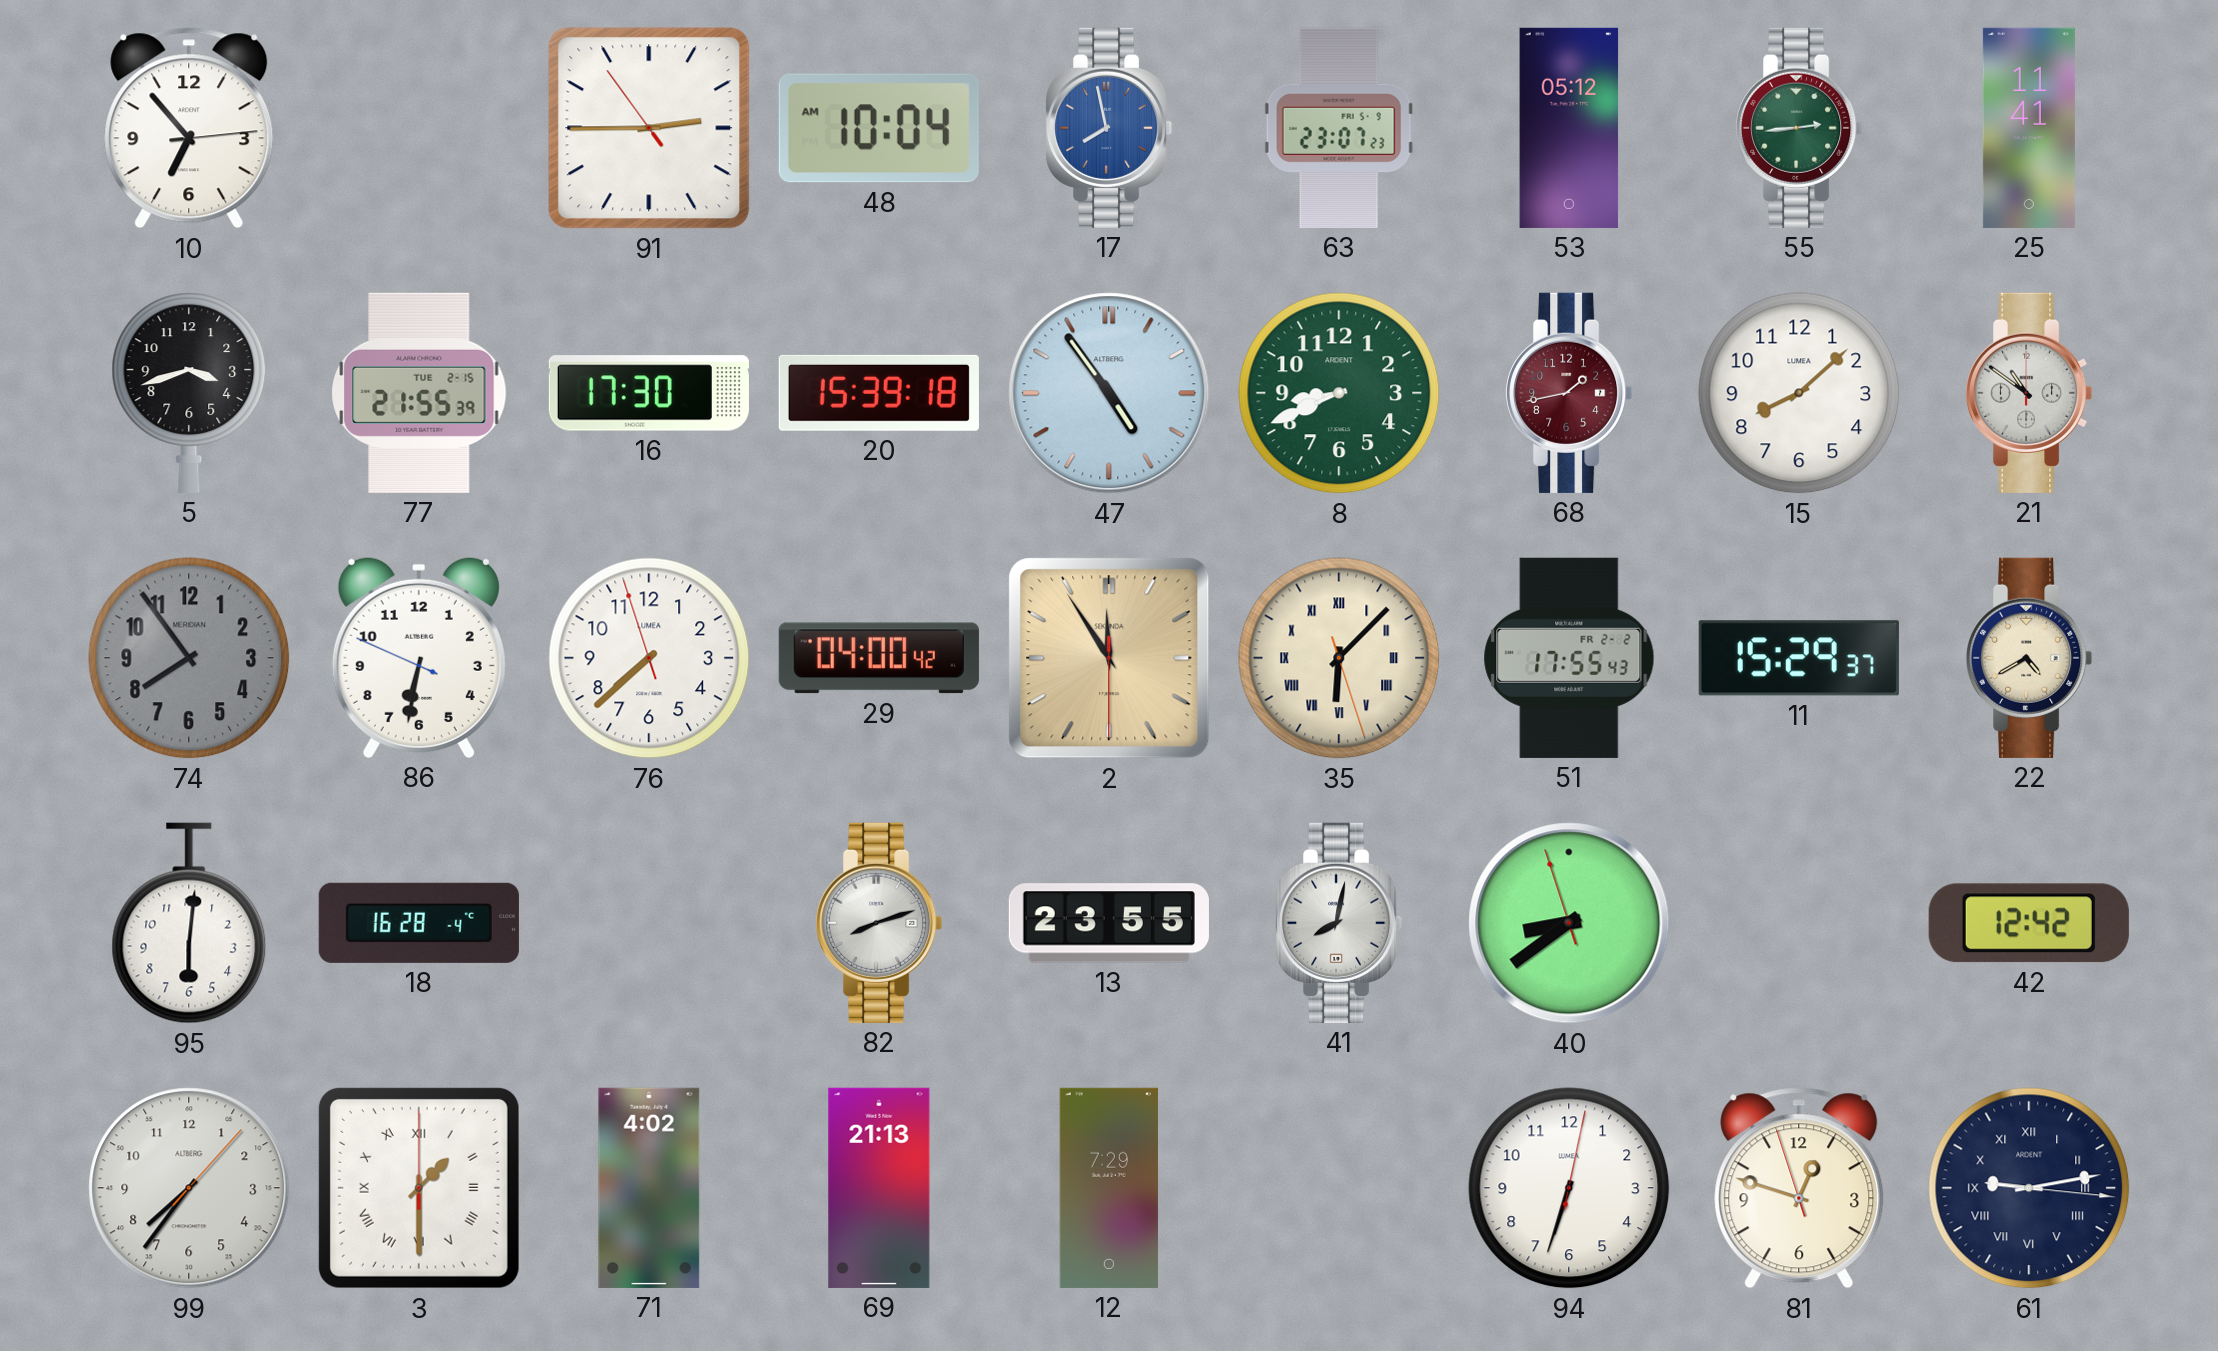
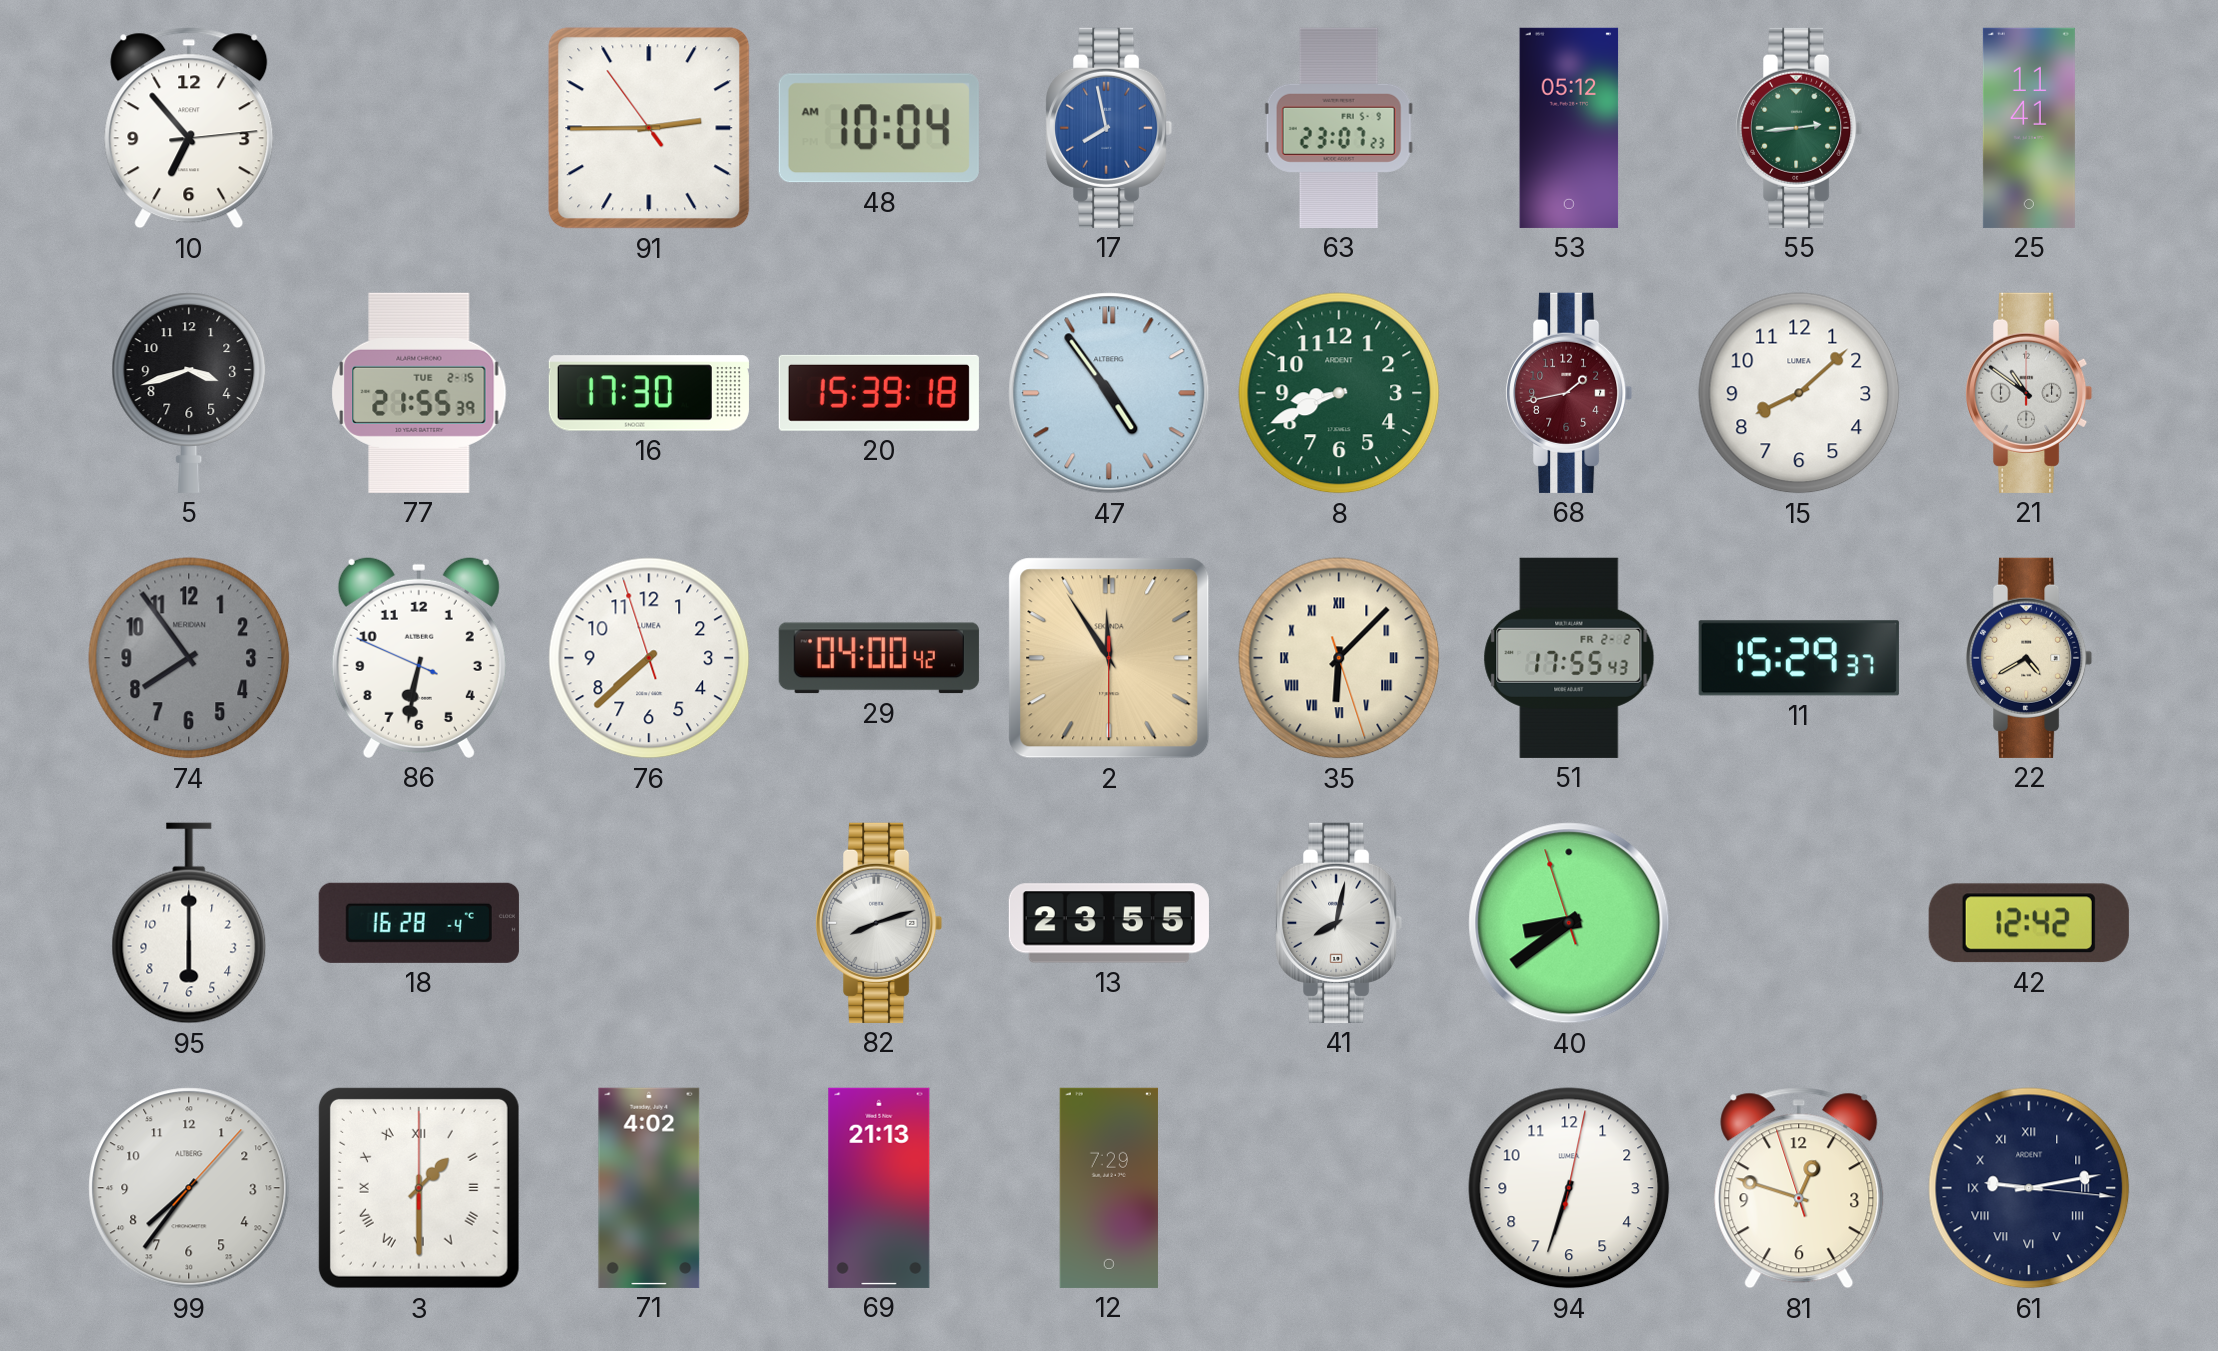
95: 6:01 -> 6:00
